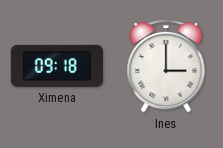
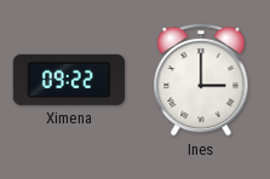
Ximena: 09:18 -> 09:22
